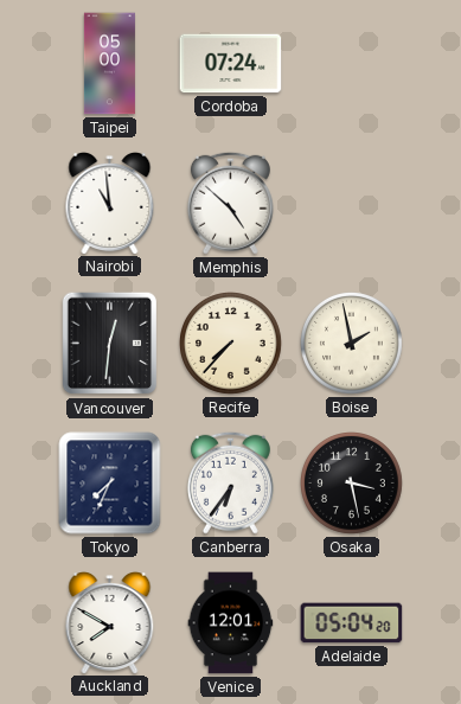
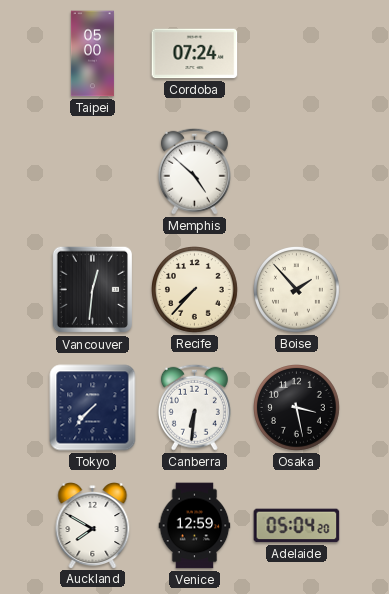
Nairobi: 10:59 -> none
Boise: 1:58 -> 1:53
Tokyo: 7:34 -> 7:37
Canberra: 6:36 -> 6:31
Venice: 12:01 -> 12:59
